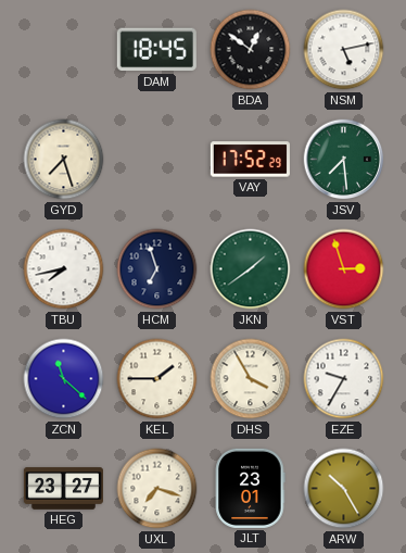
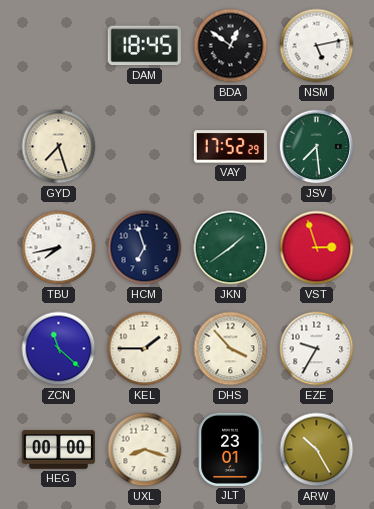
DHS: 3:55 -> 3:53
HEG: 23:27 -> 00:00
UXL: 7:18 -> 8:18
